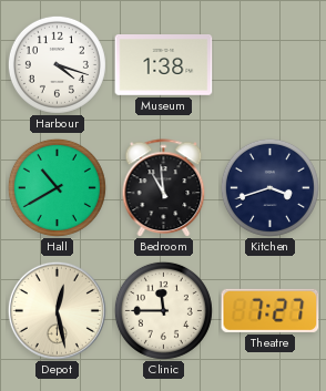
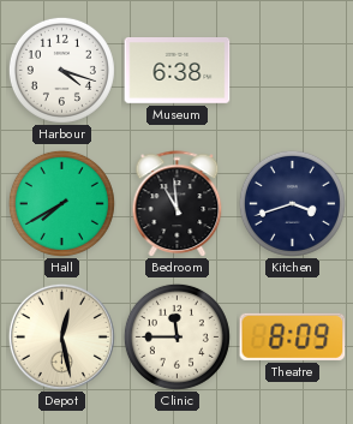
Museum: 1:38 -> 6:38
Hall: 10:40 -> 7:40
Theatre: 7:27 -> 8:09
